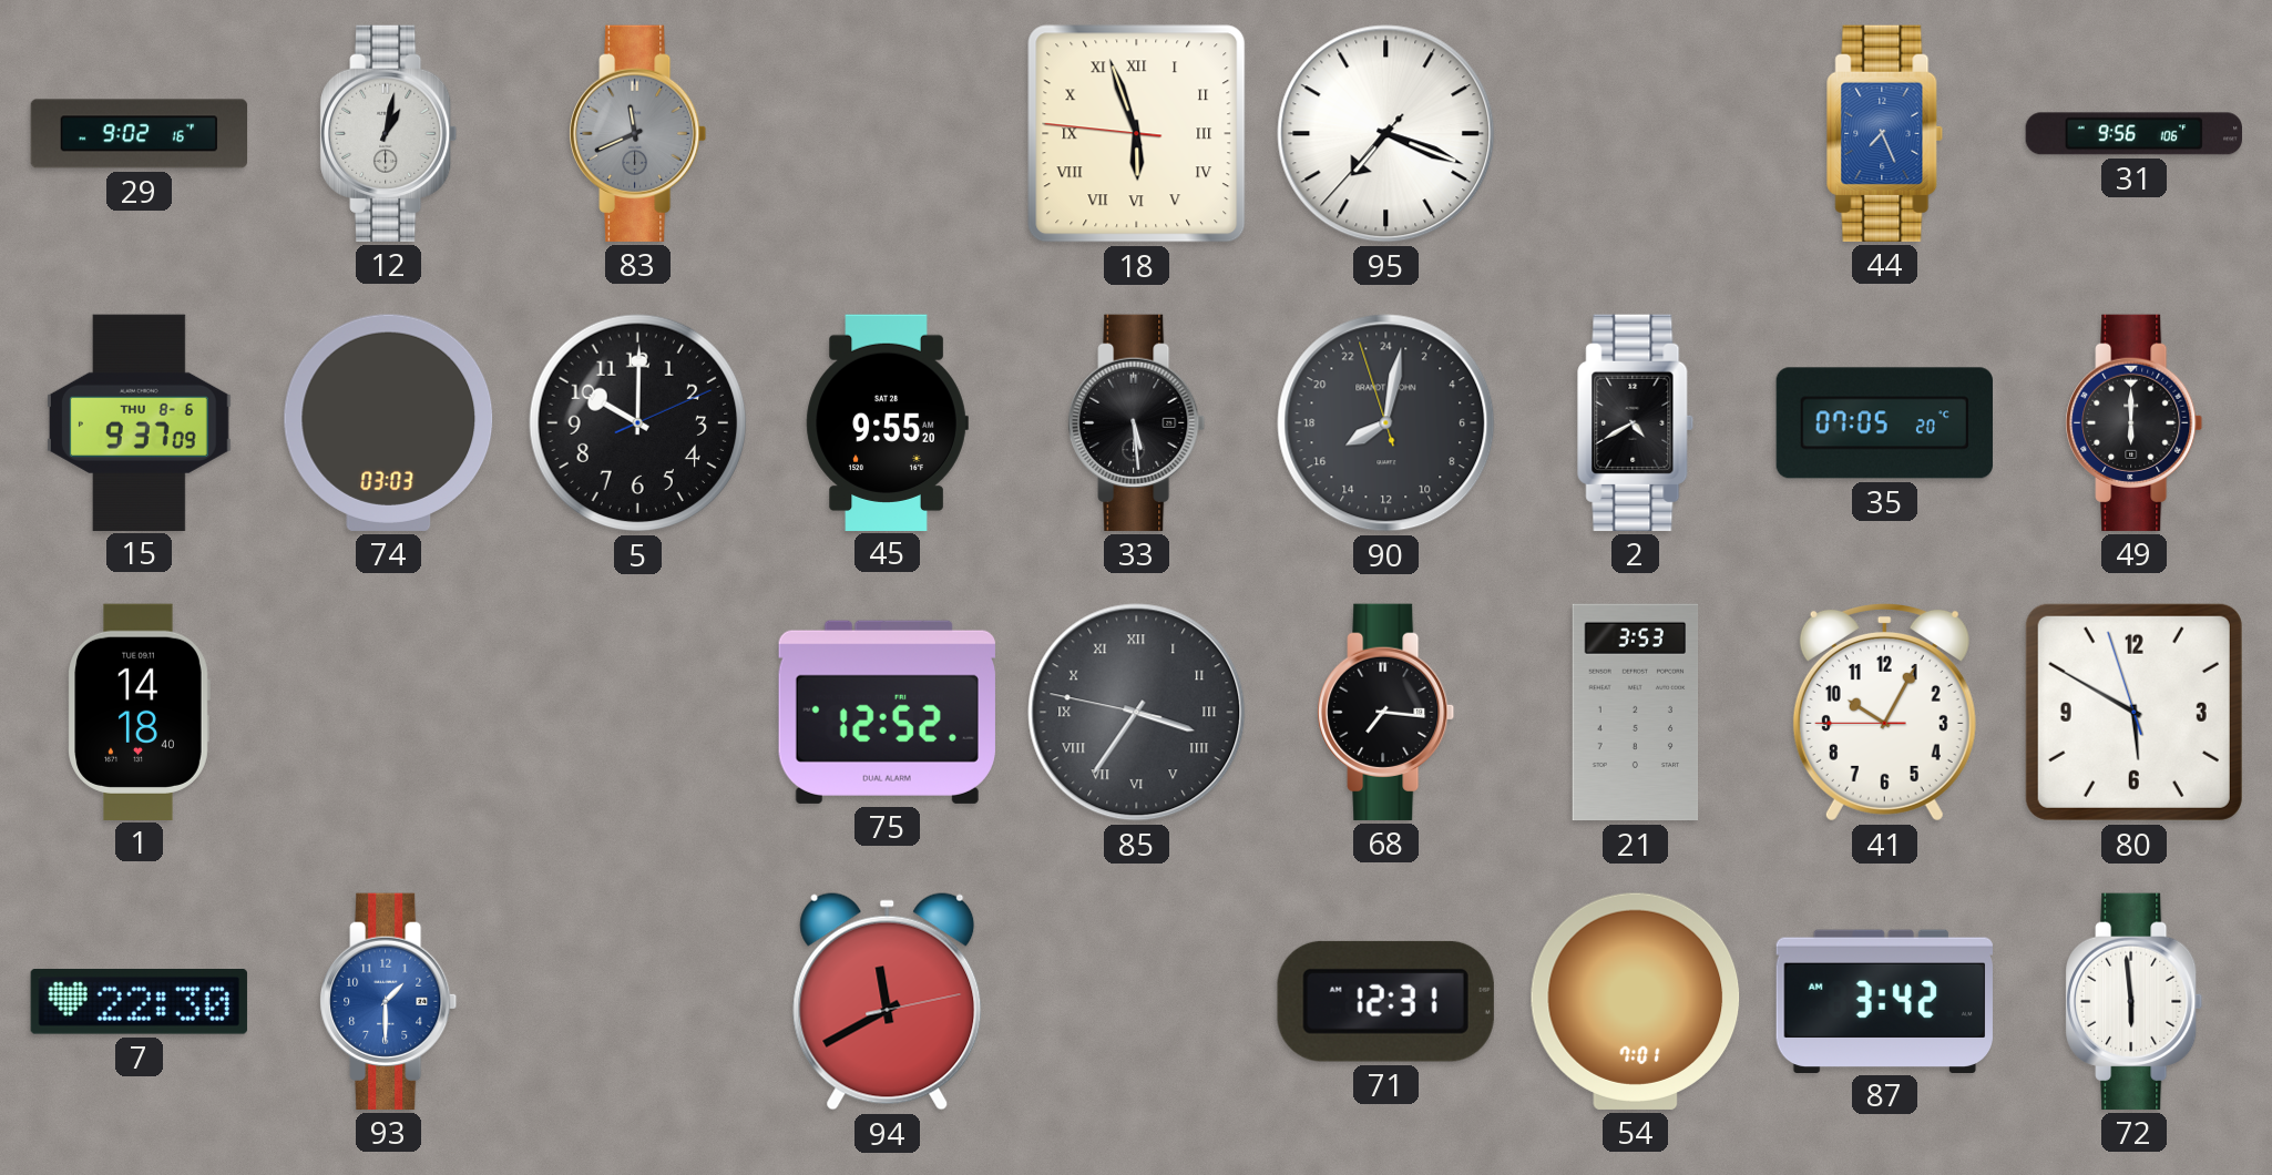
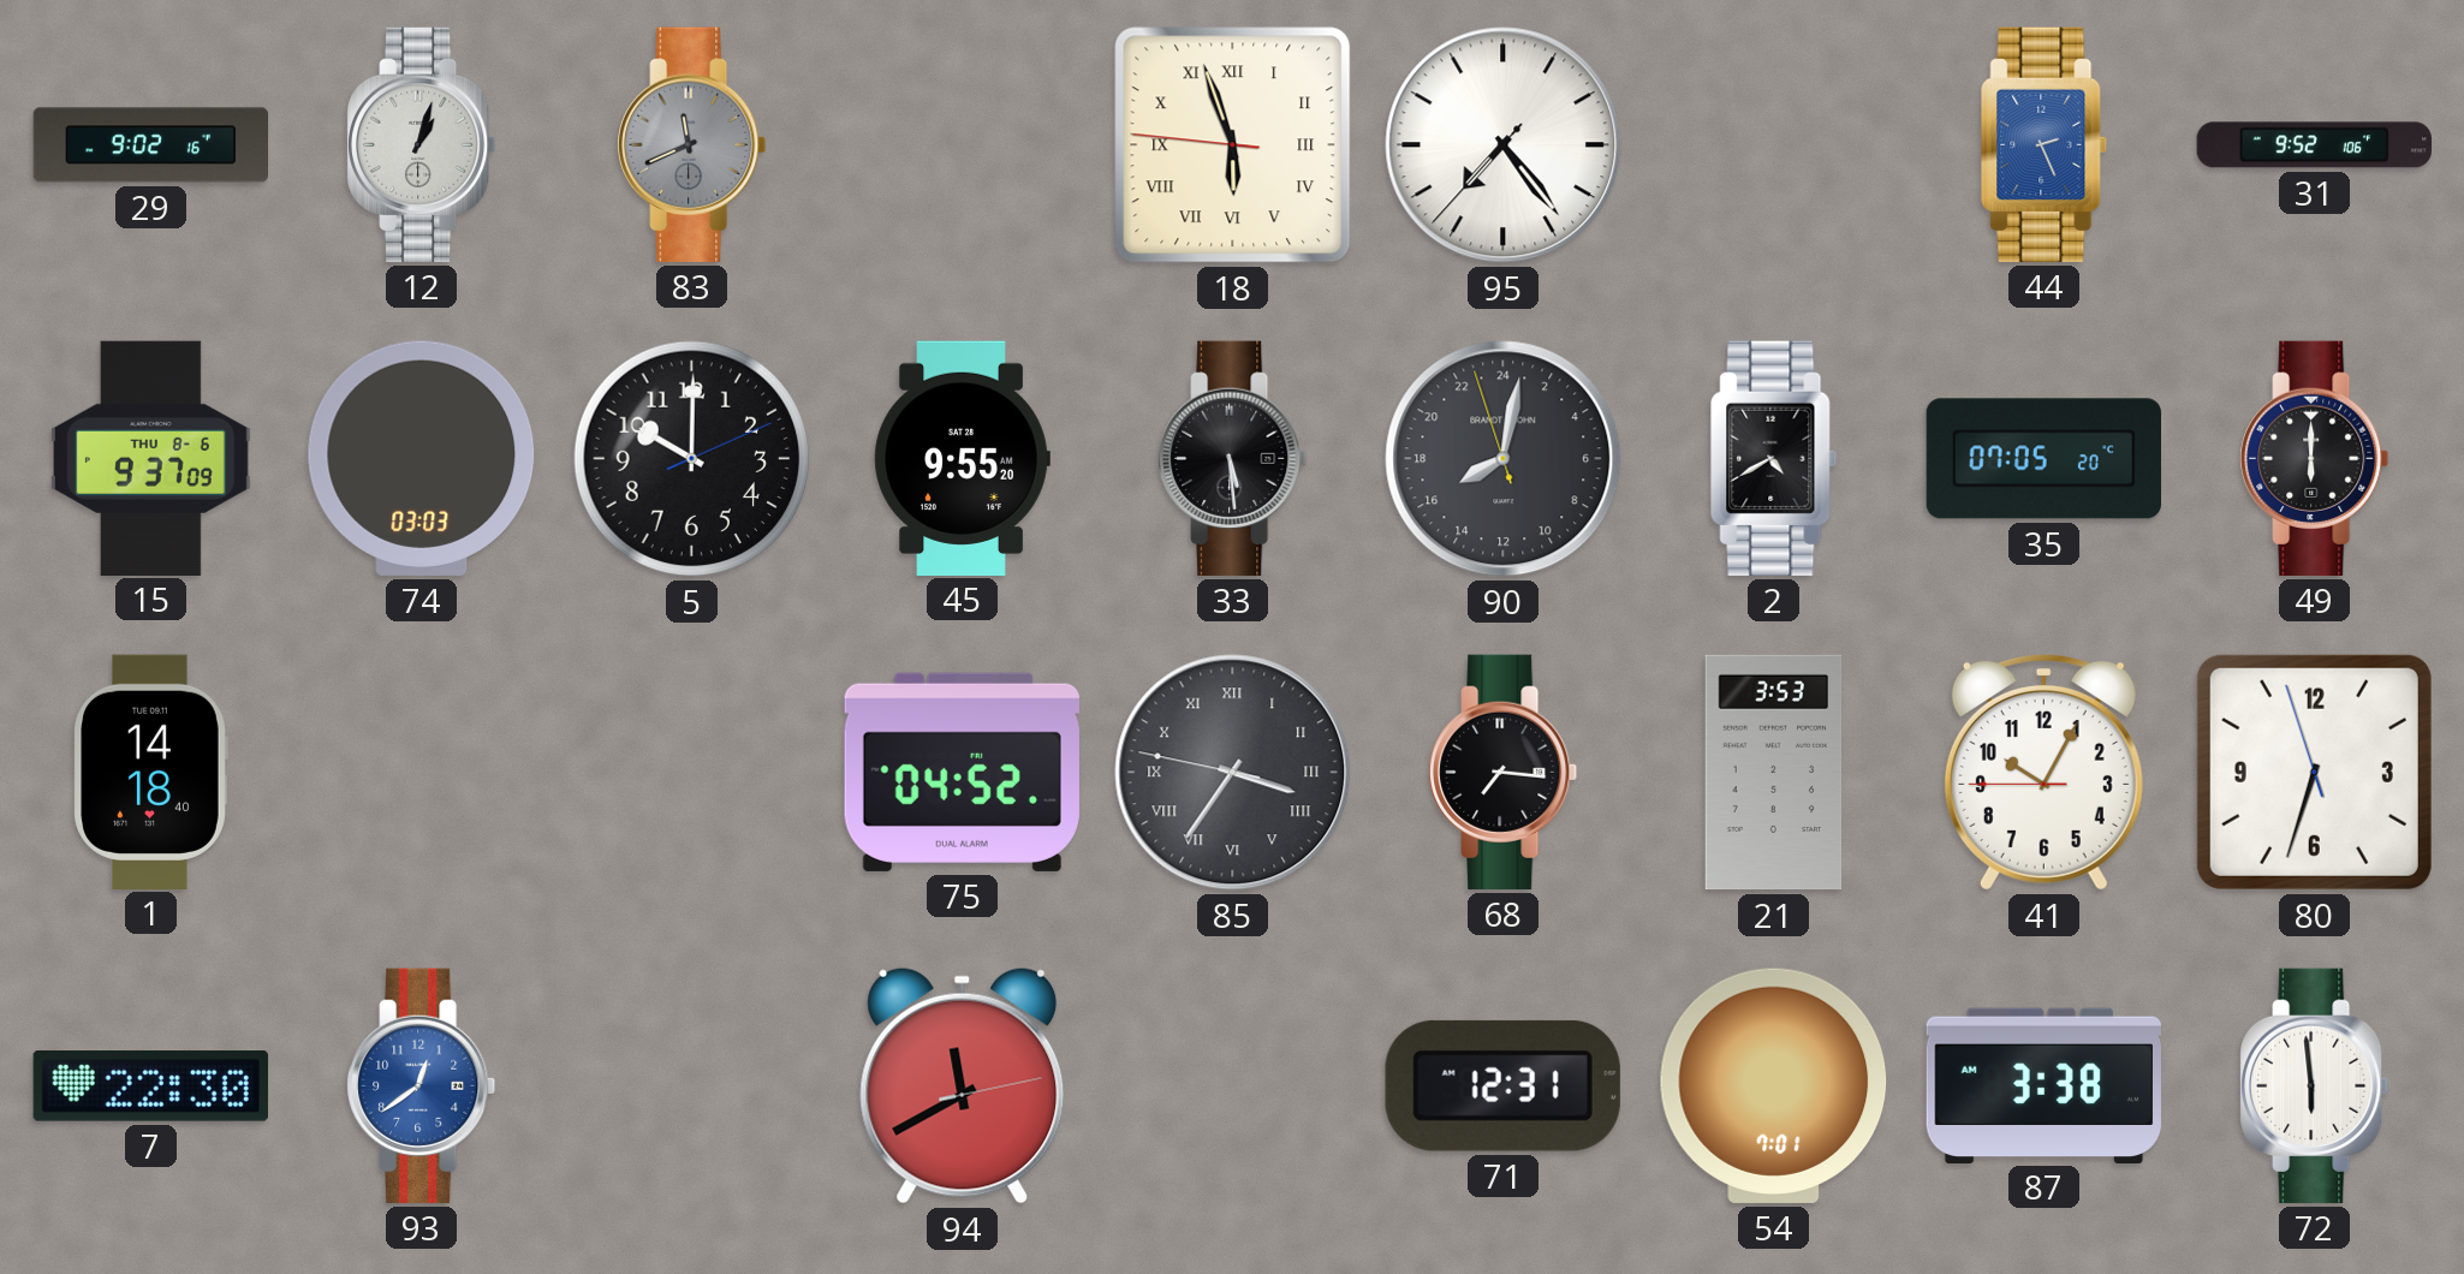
12: 1:02 -> 1:03
95: 7:18 -> 7:23
44: 7:26 -> 2:26
31: 9:56 -> 9:52
75: 12:52 -> 04:52
80: 5:49 -> 6:32
93: 1:30 -> 12:39
87: 3:42 -> 3:38
